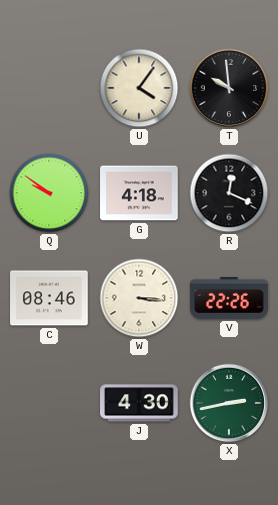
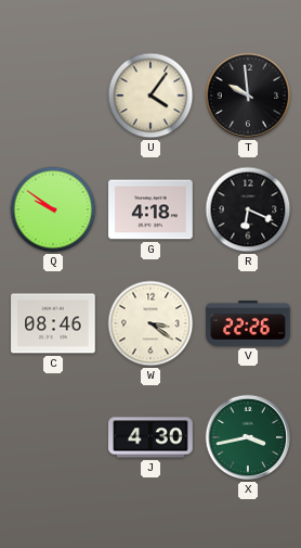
R: 12:19 -> 6:19
W: 3:16 -> 3:21
X: 2:43 -> 3:43
